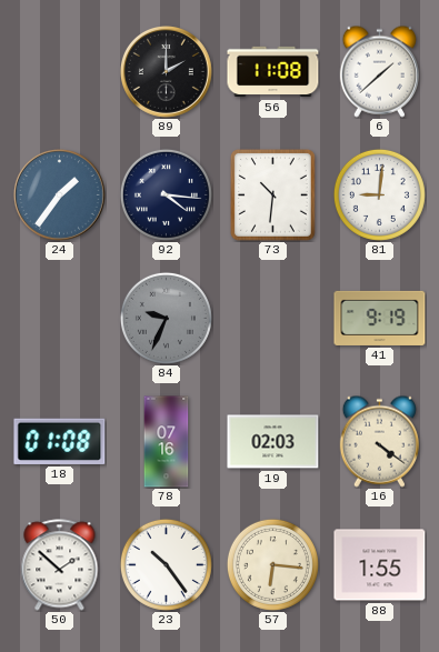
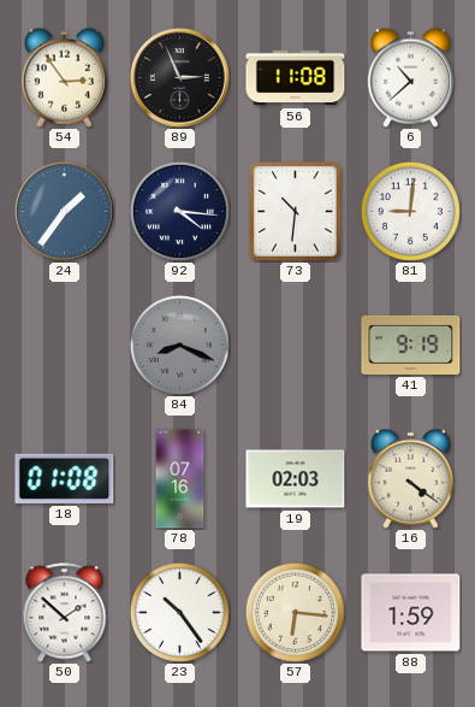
54: none -> 2:54
89: 2:00 -> 2:56
6: 1:38 -> 10:38
84: 9:34 -> 8:19
88: 1:55 -> 1:59
